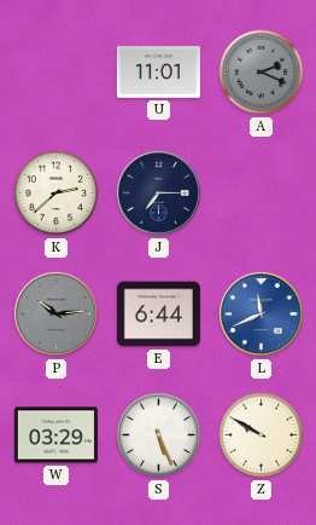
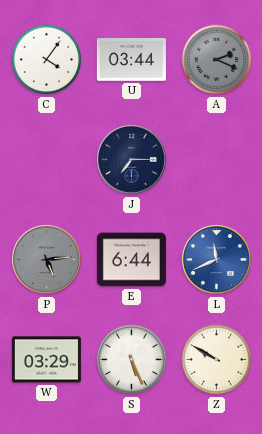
C: none -> 4:06
U: 11:01 -> 03:44
K: 2:38 -> none
P: 10:14 -> 5:14
